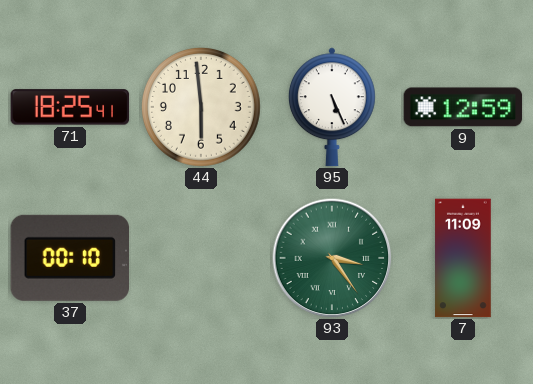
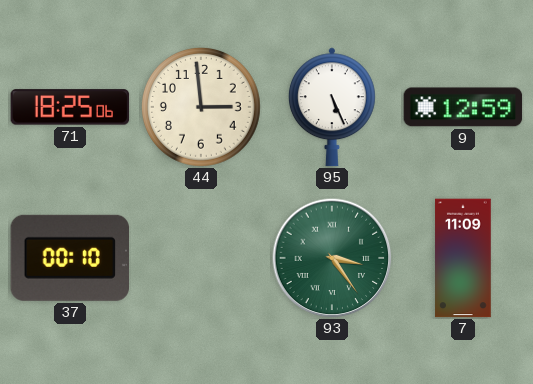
71: 18:25:41 -> 18:25:06
44: 5:59 -> 2:59
